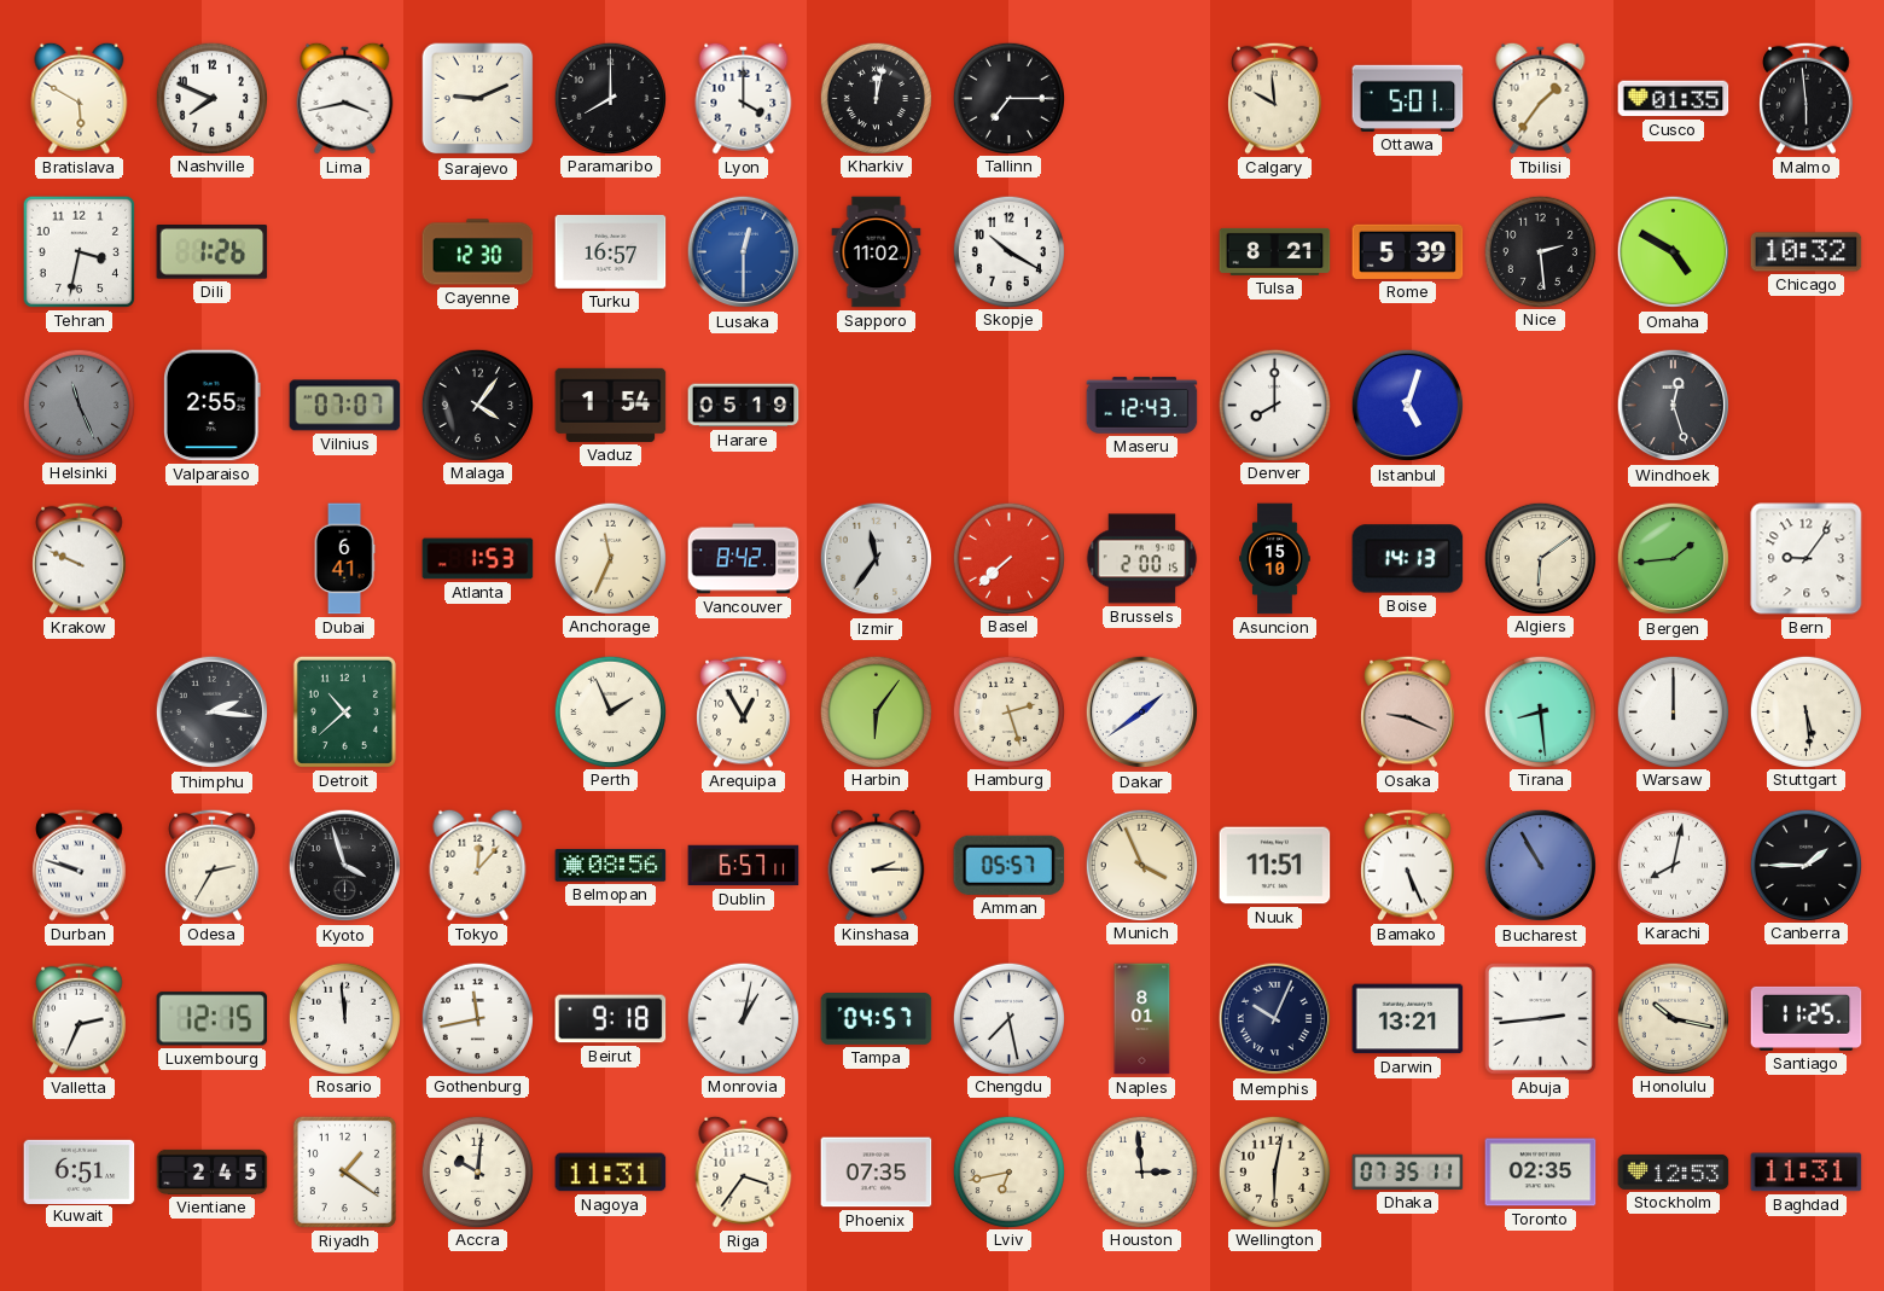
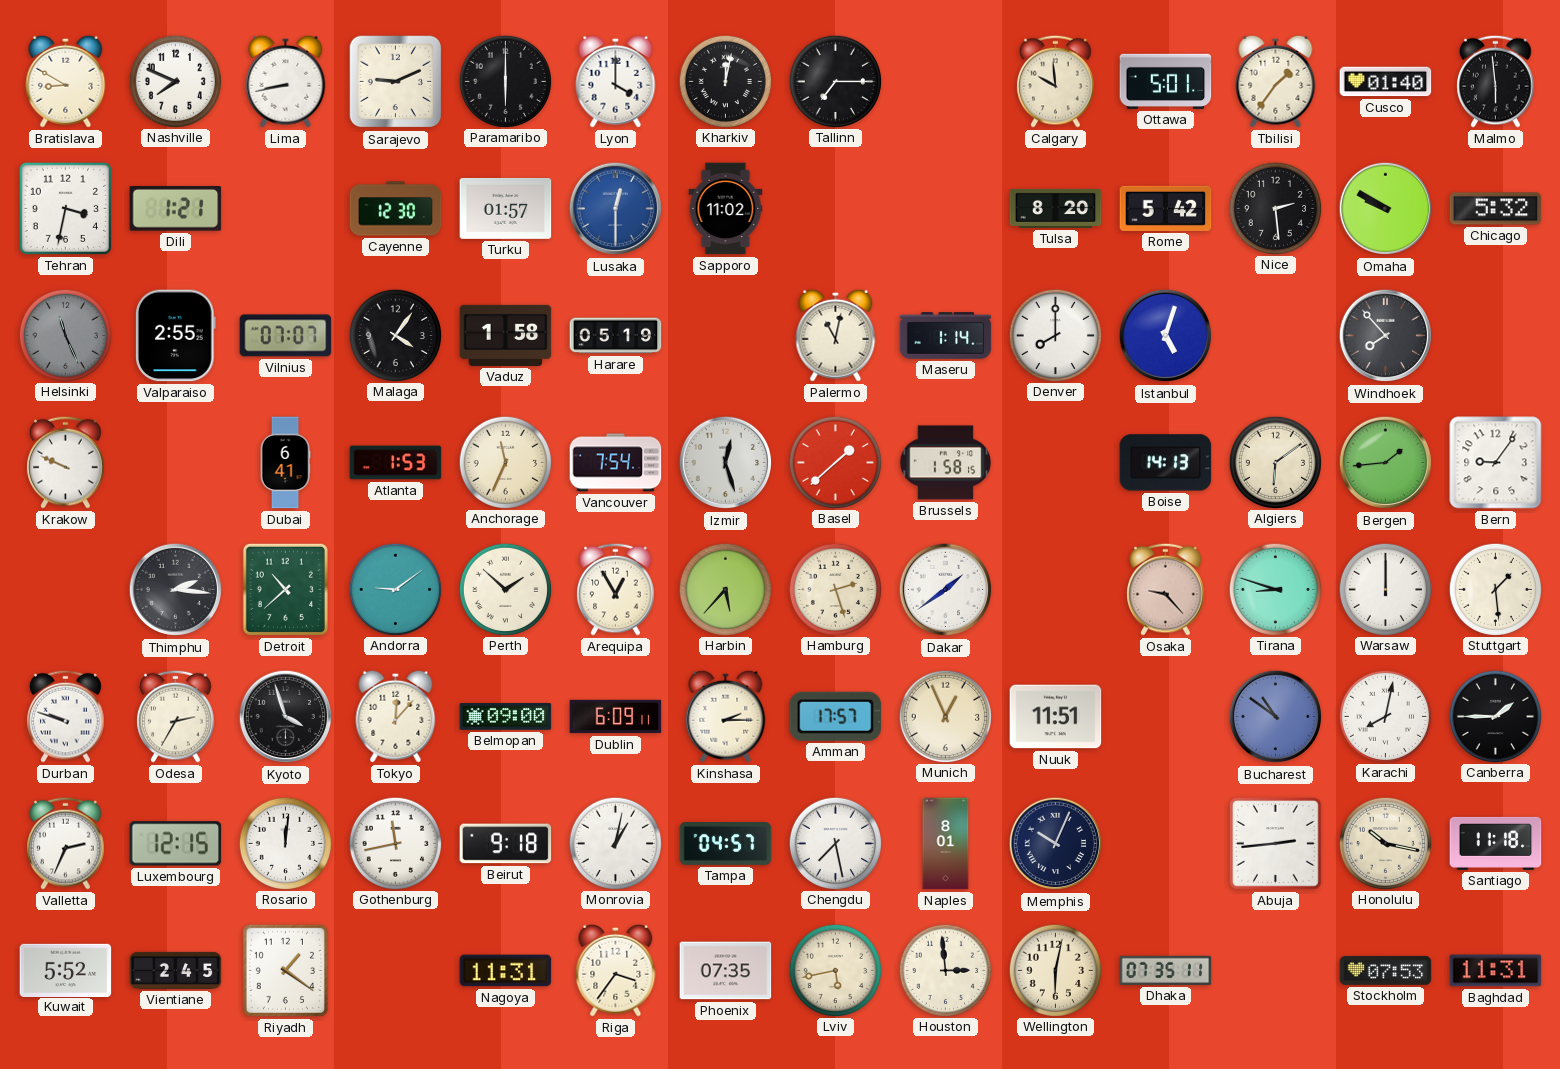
Bratislava: 5:50 -> 8:50
Lima: 3:43 -> 8:43
Paramaribo: 8:00 -> 6:00
Cusco: 01:35 -> 01:40
Dili: 1:26 -> 1:21
Turku: 16:57 -> 01:57
Skopje: 10:20 -> none
Tulsa: 8:21 -> 8:20
Rome: 5:39 -> 5:42
Omaha: 4:50 -> 9:50
Chicago: 10:32 -> 5:32
Vaduz: 1:54 -> 1:58
Palermo: none -> 11:02
Maseru: 12:43 -> 1:14
Windhoek: 12:27 -> 7:53
Vancouver: 8:42 -> 7:54
Izmir: 11:36 -> 12:27
Basel: 7:38 -> 1:38
Brussels: 2:00 -> 1:58
Asuncion: 15:10 -> none
Andorra: none -> 9:09
Perth: 1:56 -> 1:52
Harbin: 6:06 -> 5:37
Osaka: 9:19 -> 9:23
Tirana: 8:29 -> 8:48
Stuttgart: 5:29 -> 1:29
Belmopan: 08:56 -> 09:00
Dublin: 6:57 -> 6:09
Amman: 05:57 -> 17:57
Munich: 3:56 -> 12:56
Bamako: 5:26 -> none
Bucharest: 10:55 -> 10:51
Rosario: 11:59 -> 12:01
Darwin: 13:21 -> none
Santiago: 11:25 -> 11:18
Kuwait: 6:51 -> 5:52
Accra: 10:01 -> none
Lviv: 6:43 -> 5:43
Toronto: 02:35 -> none
Stockholm: 12:53 -> 07:53
